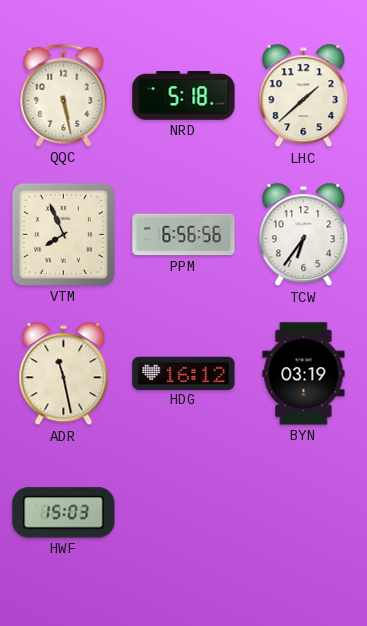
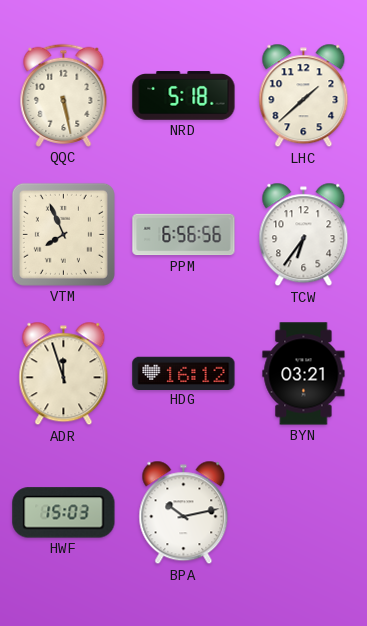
ADR: 11:28 -> 11:57
BYN: 03:19 -> 03:21
BPA: none -> 10:13
